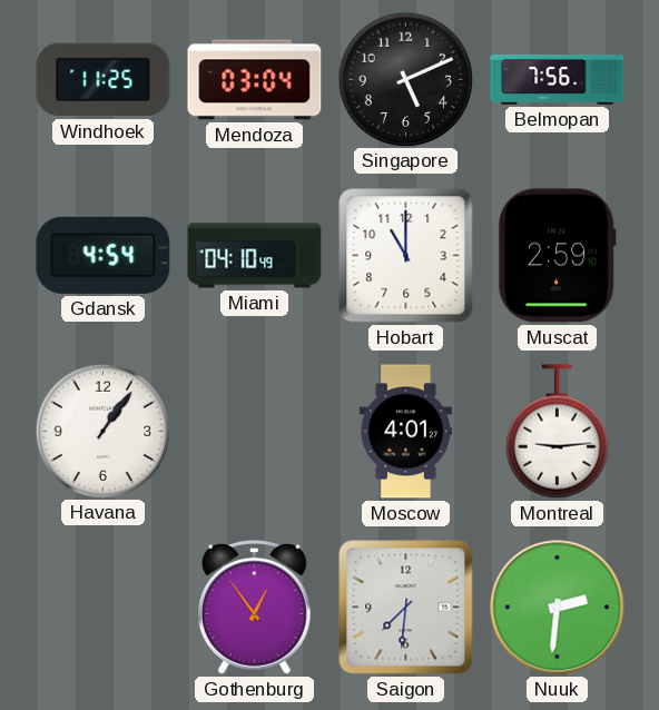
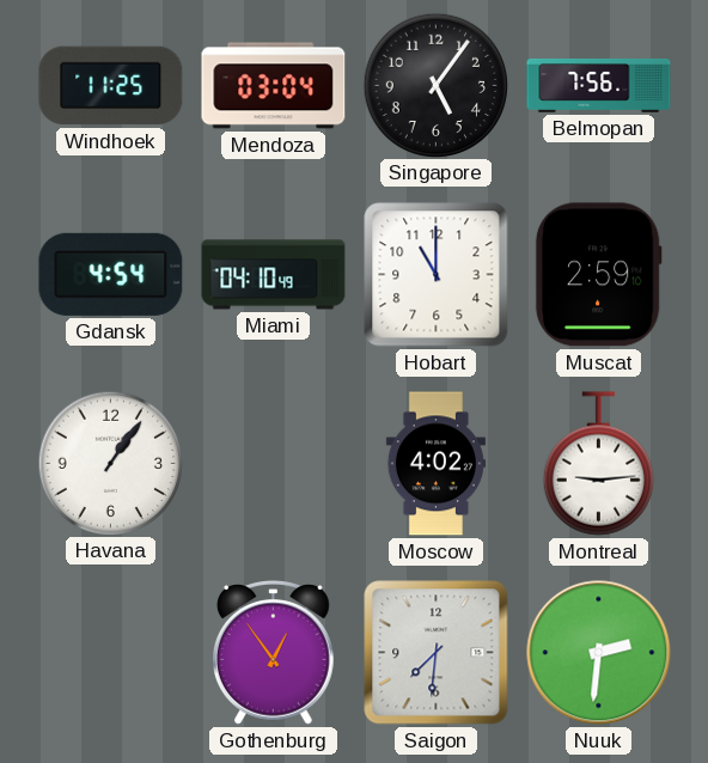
Singapore: 5:11 -> 5:06
Moscow: 4:01 -> 4:02
